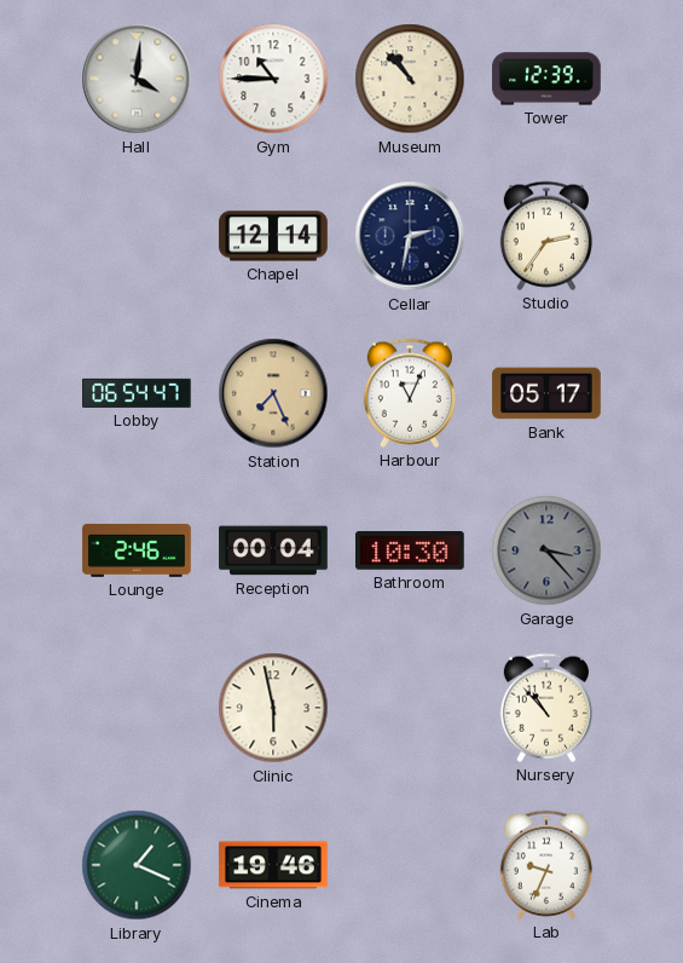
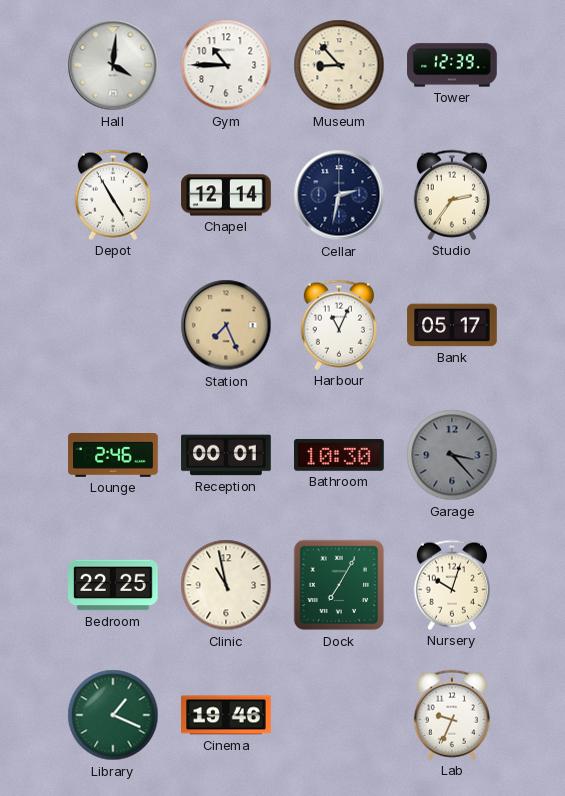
Museum: 10:53 -> 8:53
Depot: none -> 4:55
Lobby: 06:54 -> none
Reception: 00:04 -> 00:01
Bedroom: none -> 22:25
Clinic: 5:58 -> 10:58
Dock: none -> 7:05
Nursery: 10:53 -> 10:03
